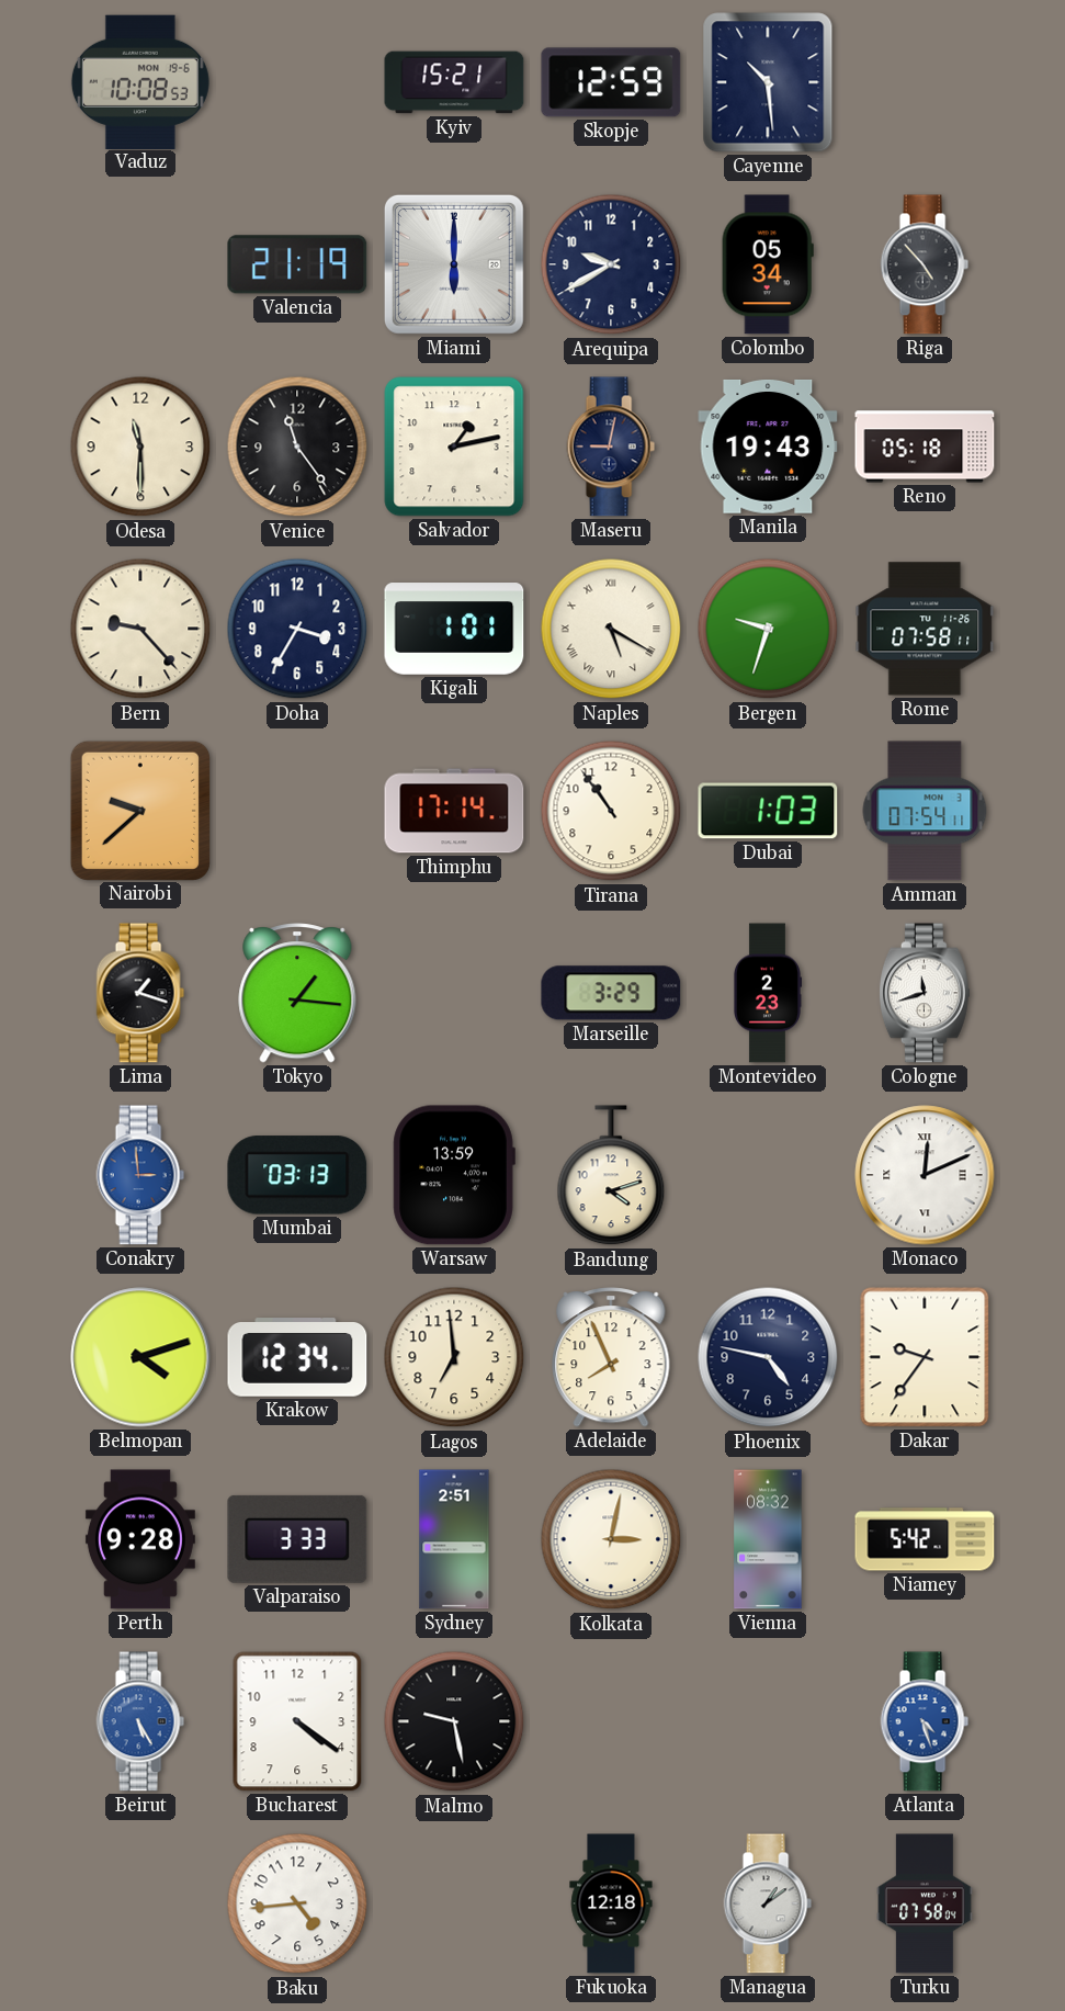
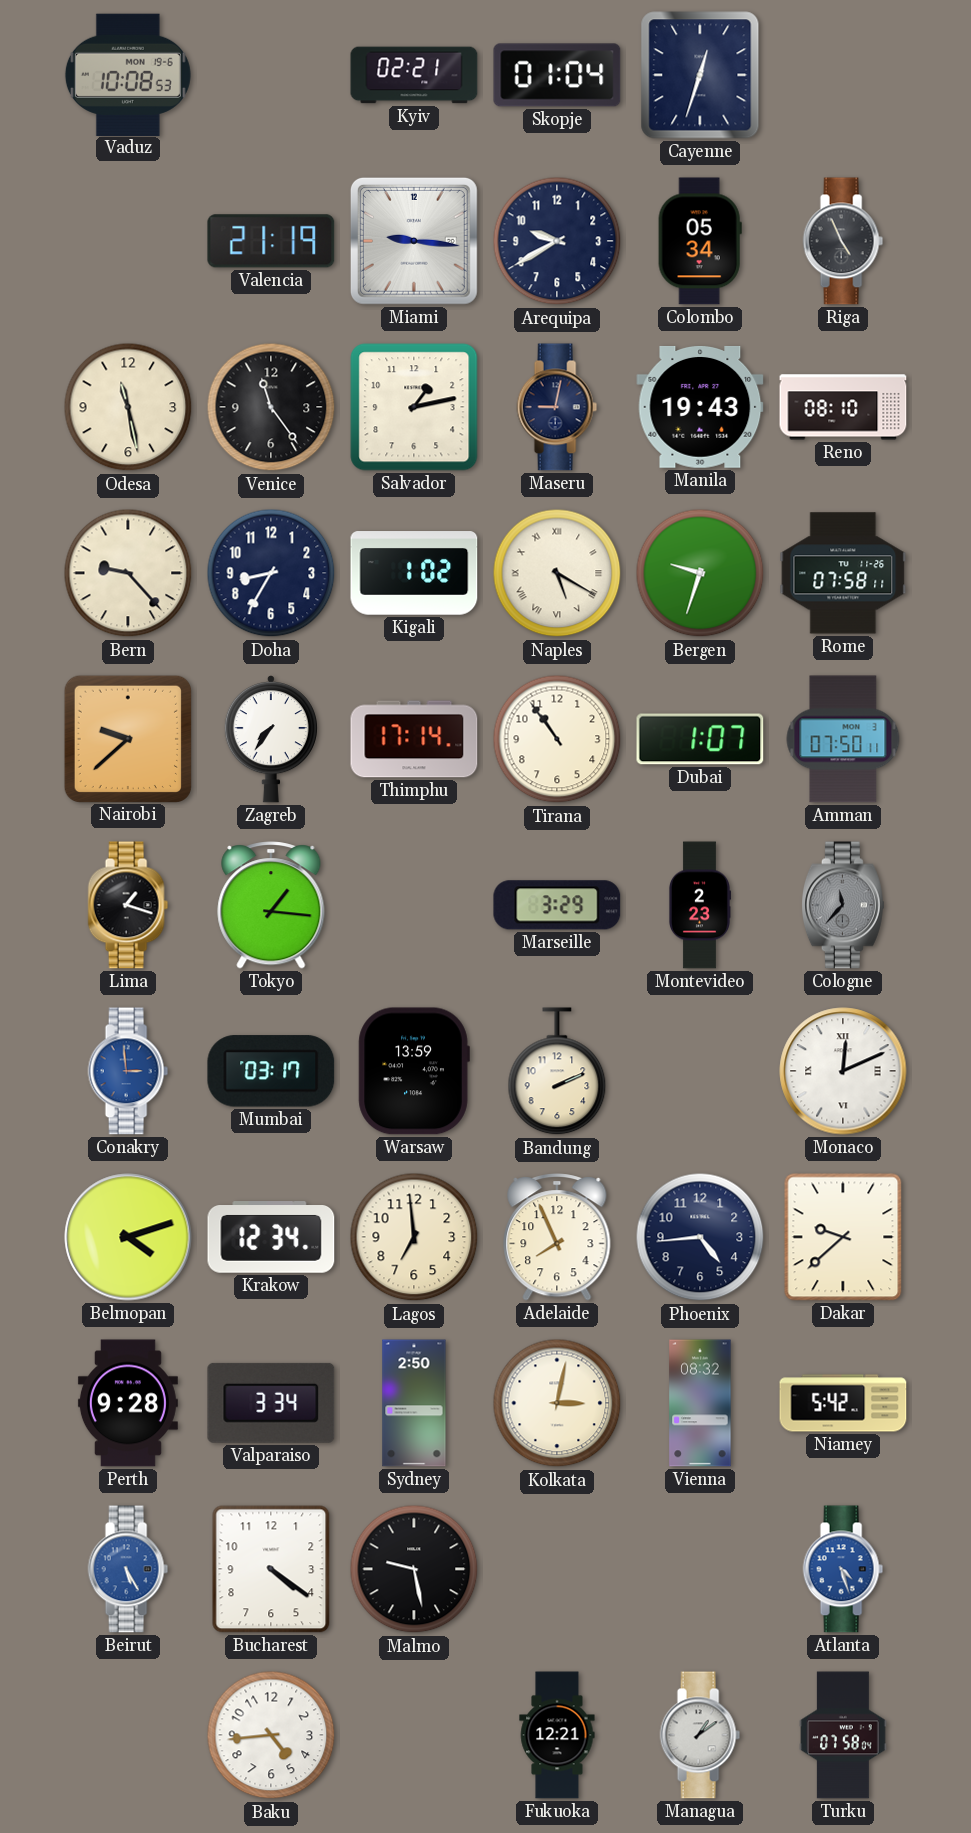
Kyiv: 15:21 -> 02:21
Skopje: 12:59 -> 01:04
Cayenne: 10:29 -> 12:33
Miami: 6:00 -> 9:16
Riga: 4:53 -> 4:56
Odesa: 11:30 -> 11:28
Reno: 05:18 -> 08:10
Doha: 3:35 -> 8:35
Kigali: 1:01 -> 1:02
Zagreb: none -> 7:36
Dubai: 1:03 -> 1:07
Amman: 07:54 -> 07:50
Cologne: 11:42 -> 11:37
Cologne dial: white -> grey
Mumbai: 03:13 -> 03:17
Bandung: 4:12 -> 2:11
Phoenix: 4:47 -> 4:44
Dakar: 9:36 -> 9:38
Valparaiso: 3:33 -> 3:34
Sydney: 2:51 -> 2:50
Fukuoka: 12:18 -> 12:21
